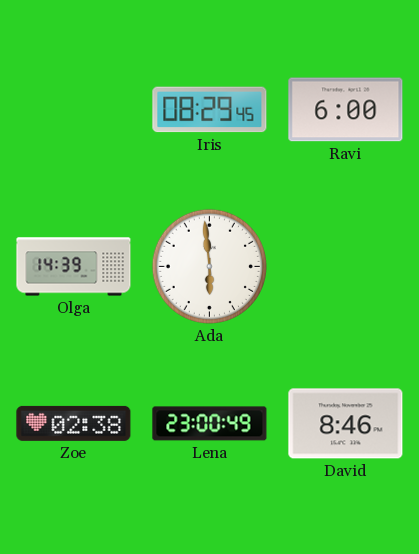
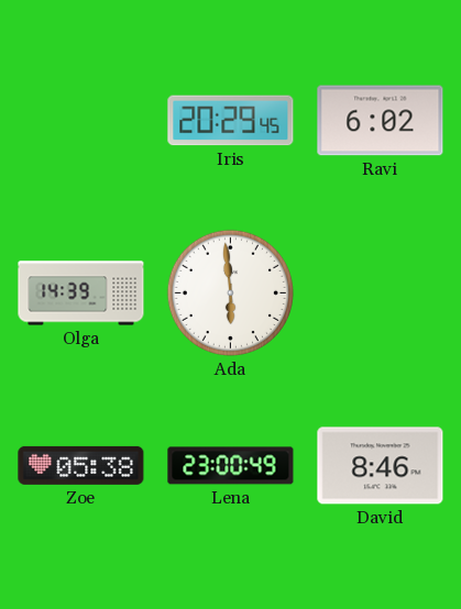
Iris: 08:29 -> 20:29
Ravi: 6:00 -> 6:02
Zoe: 02:38 -> 05:38
